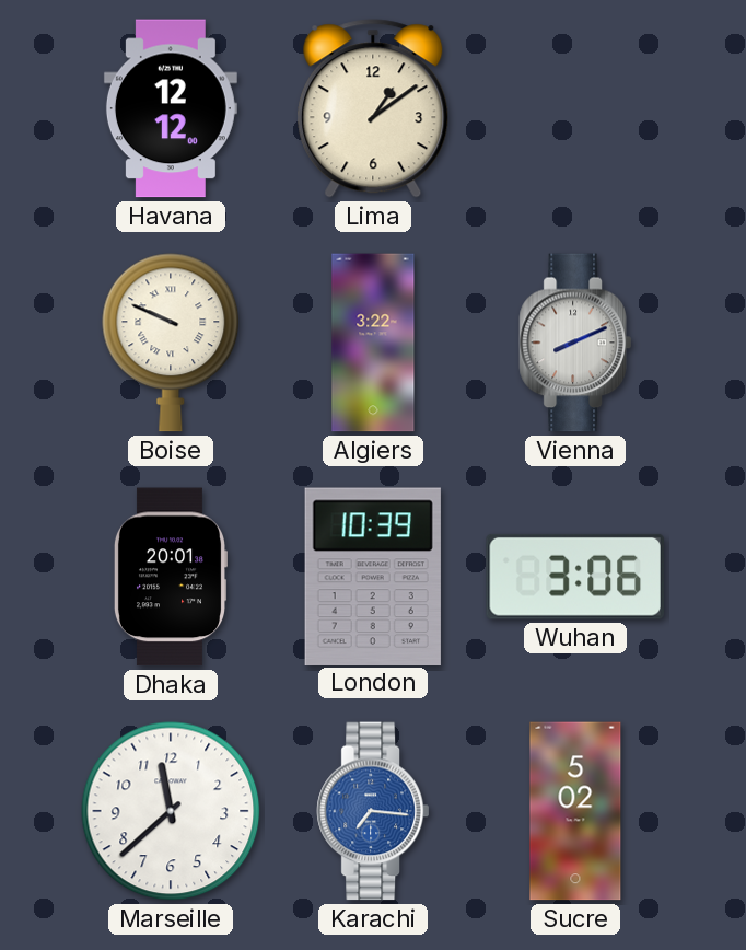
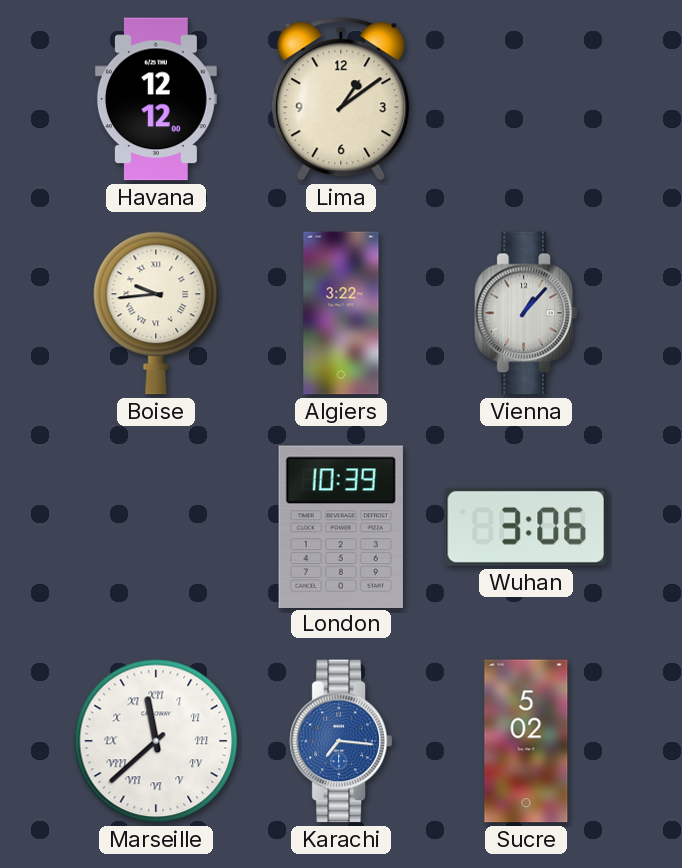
Boise: 9:49 -> 9:44
Vienna: 8:11 -> 1:07
Dhaka: 20:01 -> none
Marseille numerals: Arabic -> Roman
